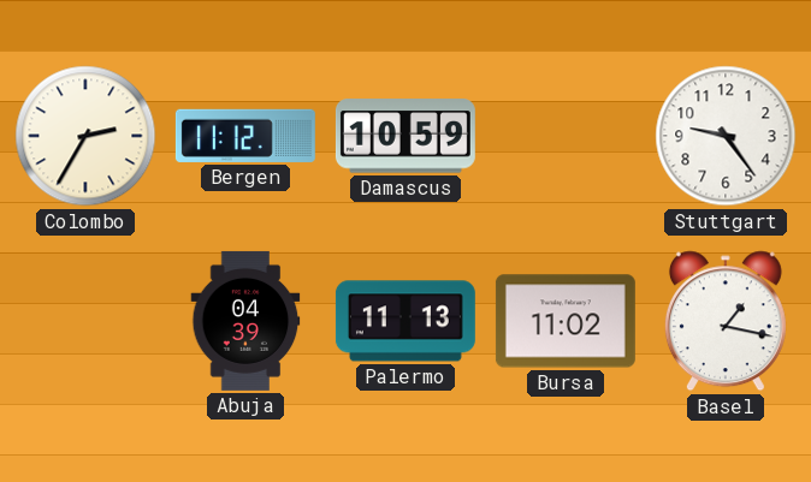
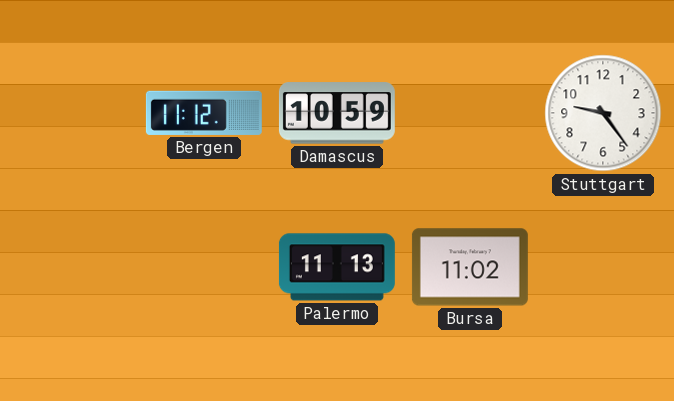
Colombo: 2:35 -> none
Abuja: 04:39 -> none
Basel: 1:17 -> none
